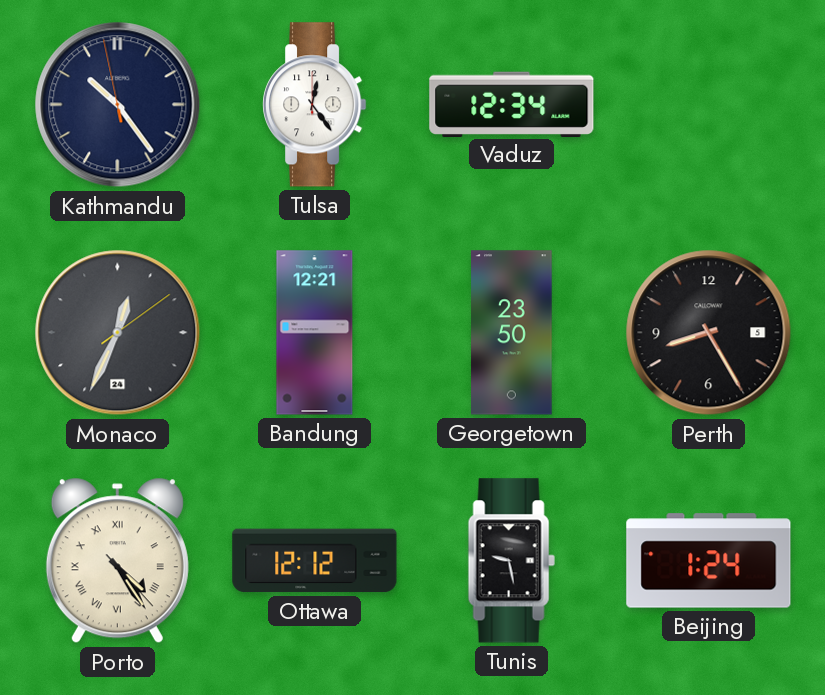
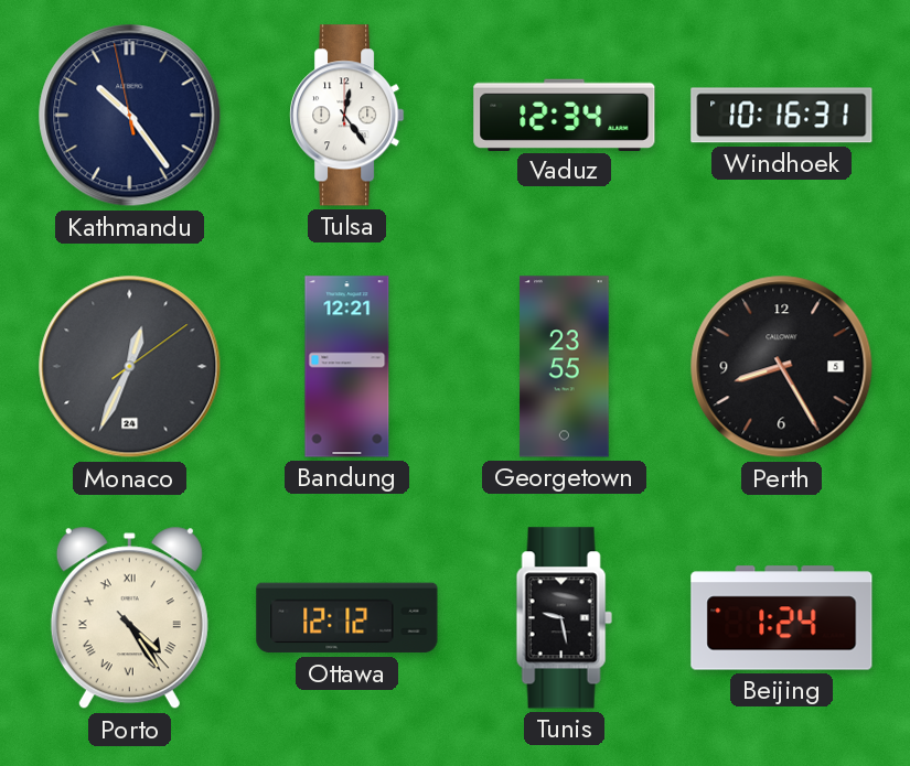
Windhoek: none -> 10:16
Georgetown: 23:50 -> 23:55
